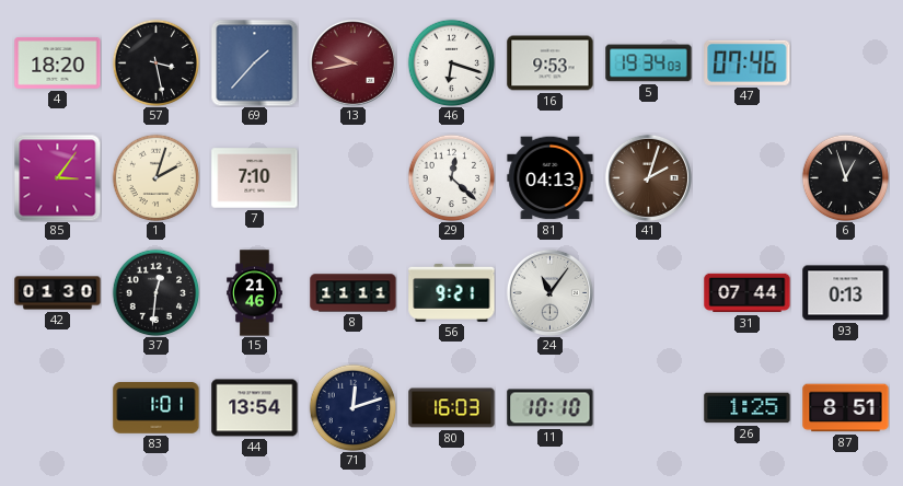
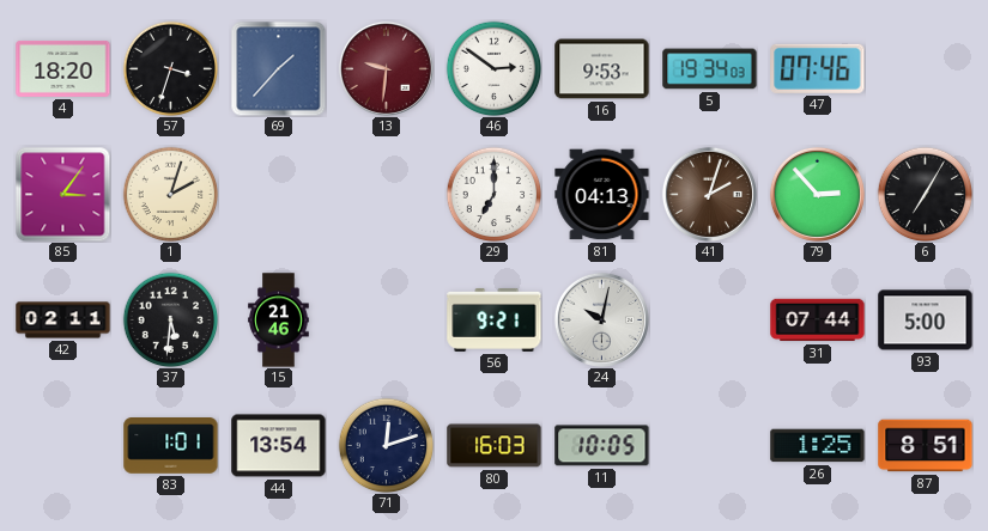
57: 3:28 -> 3:33
13: 9:43 -> 9:31
46: 6:18 -> 2:51
7: 7:10 -> none
29: 12:22 -> 7:00
79: none -> 2:53
6: 12:57 -> 7:05
42: 01:30 -> 02:11
37: 12:31 -> 5:31
8: 11:11 -> none
24: 11:06 -> 10:02
93: 0:13 -> 5:00
11: 10:10 -> 10:05
